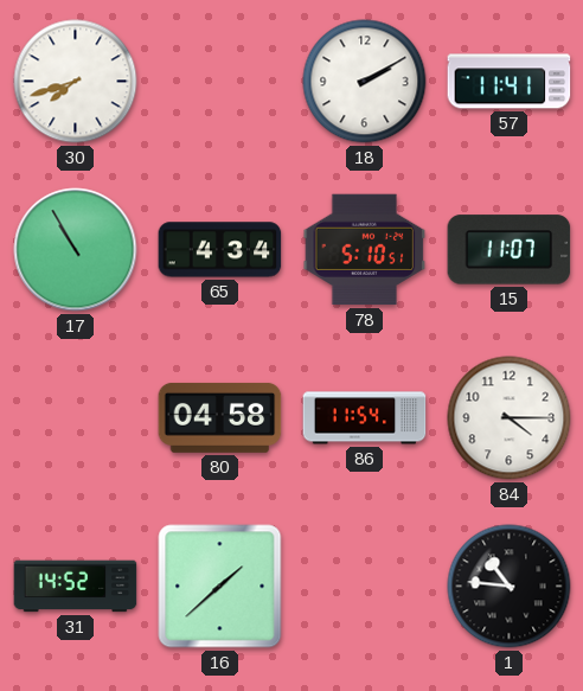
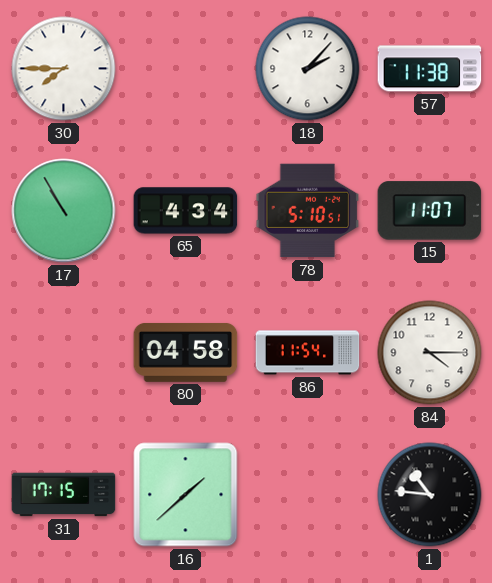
30: 7:42 -> 7:45
18: 2:10 -> 2:07
57: 11:41 -> 11:38
31: 14:52 -> 17:15
